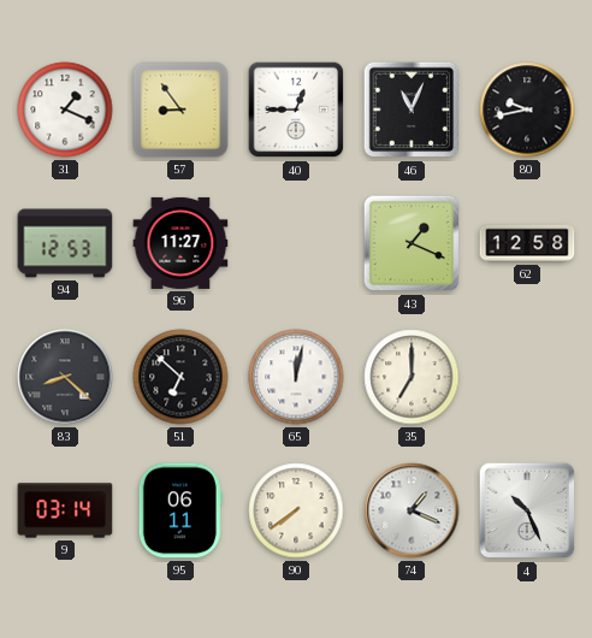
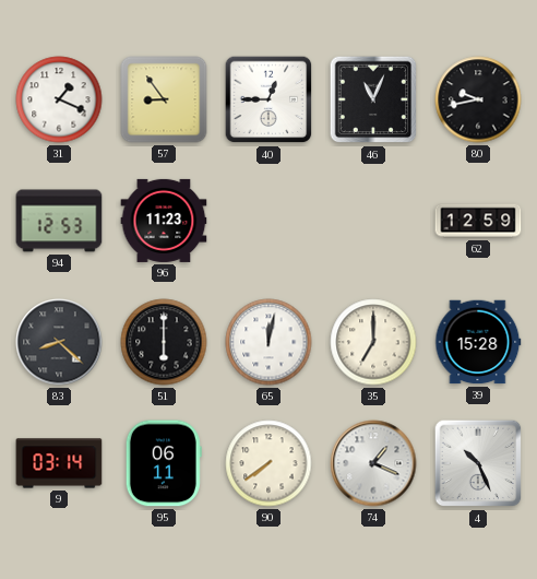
96: 11:27 -> 11:23
43: 1:19 -> none
62: 12:58 -> 12:59
51: 6:52 -> 6:00
39: none -> 15:28
